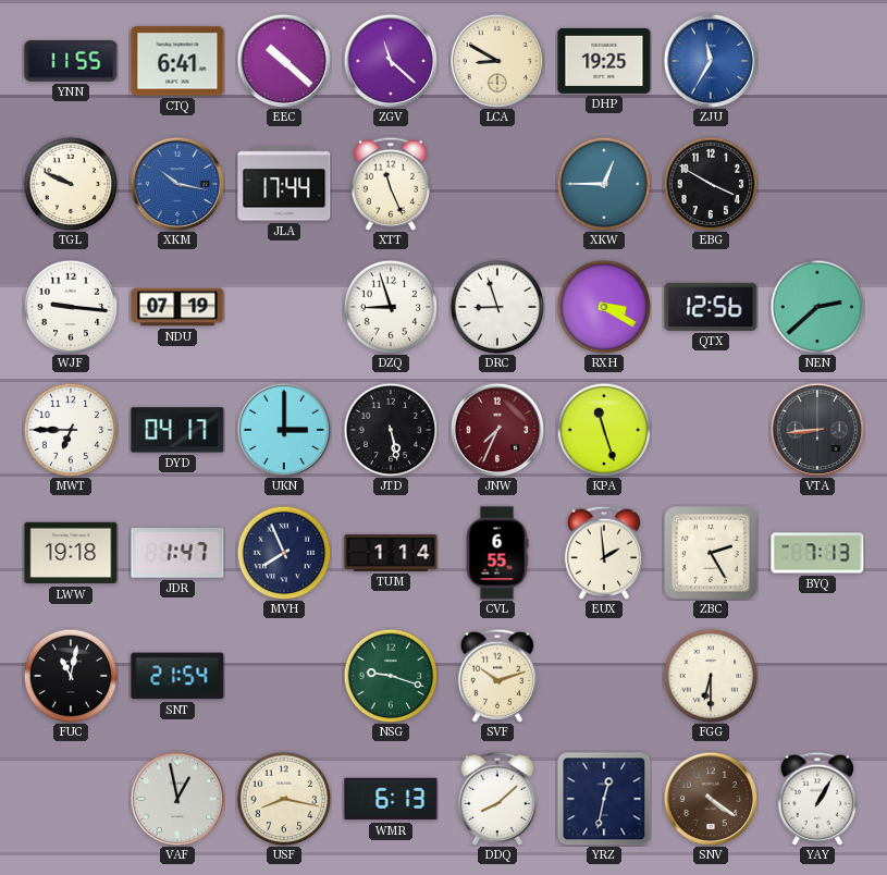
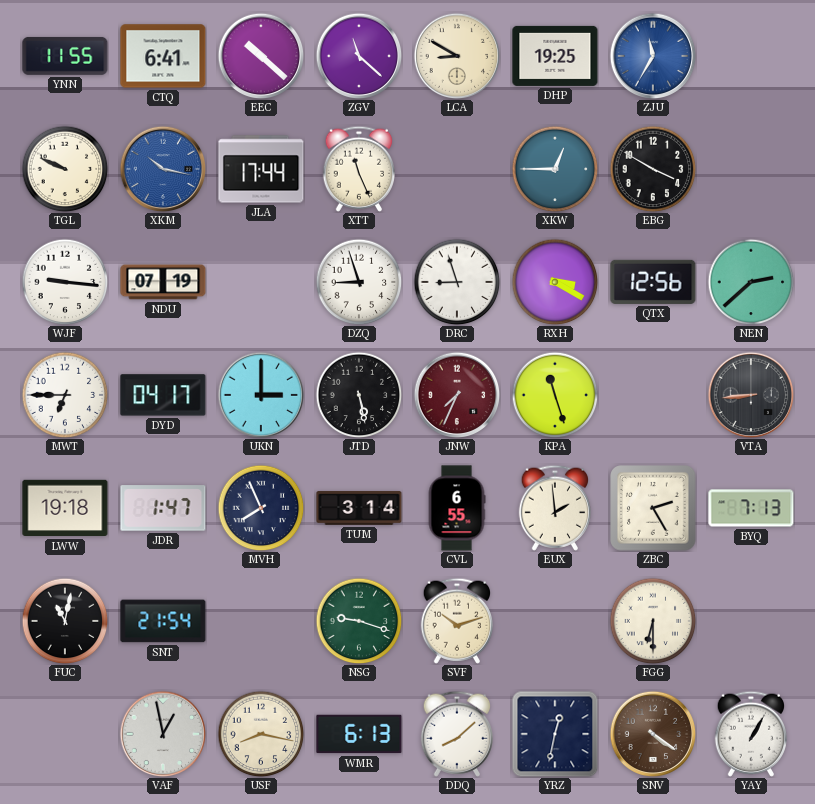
TUM: 1:14 -> 3:14
